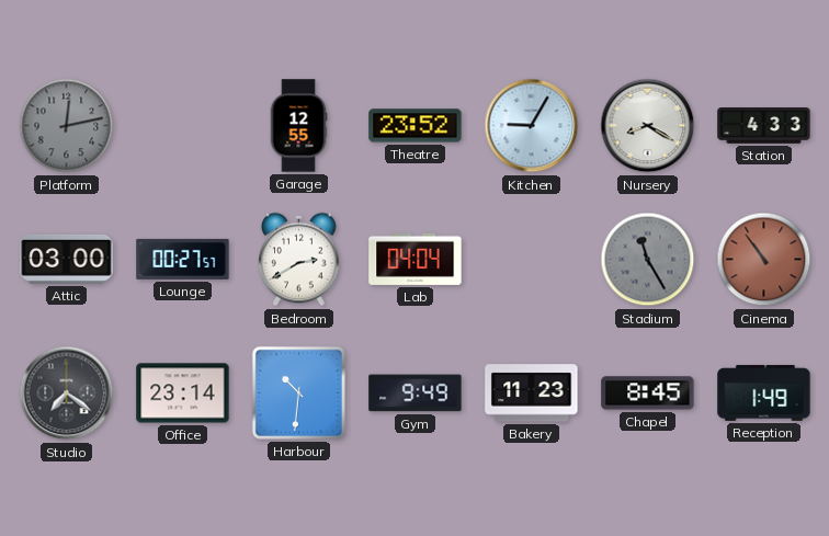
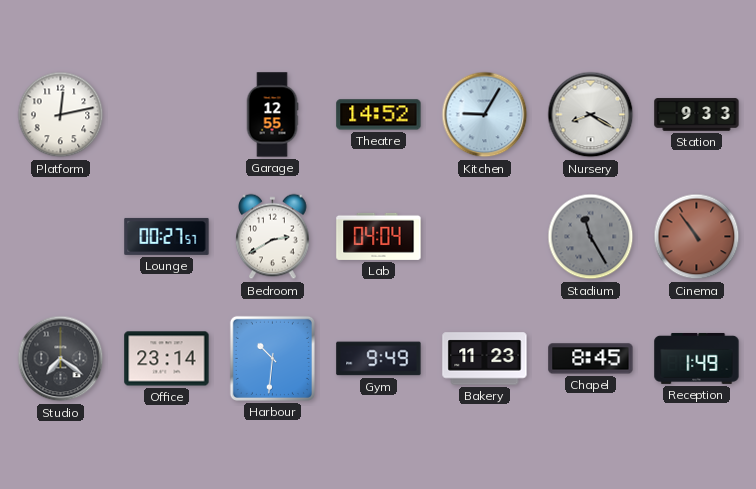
Platform dial: grey -> white
Theatre: 23:52 -> 14:52
Station: 4:33 -> 9:33
Attic: 03:00 -> none
